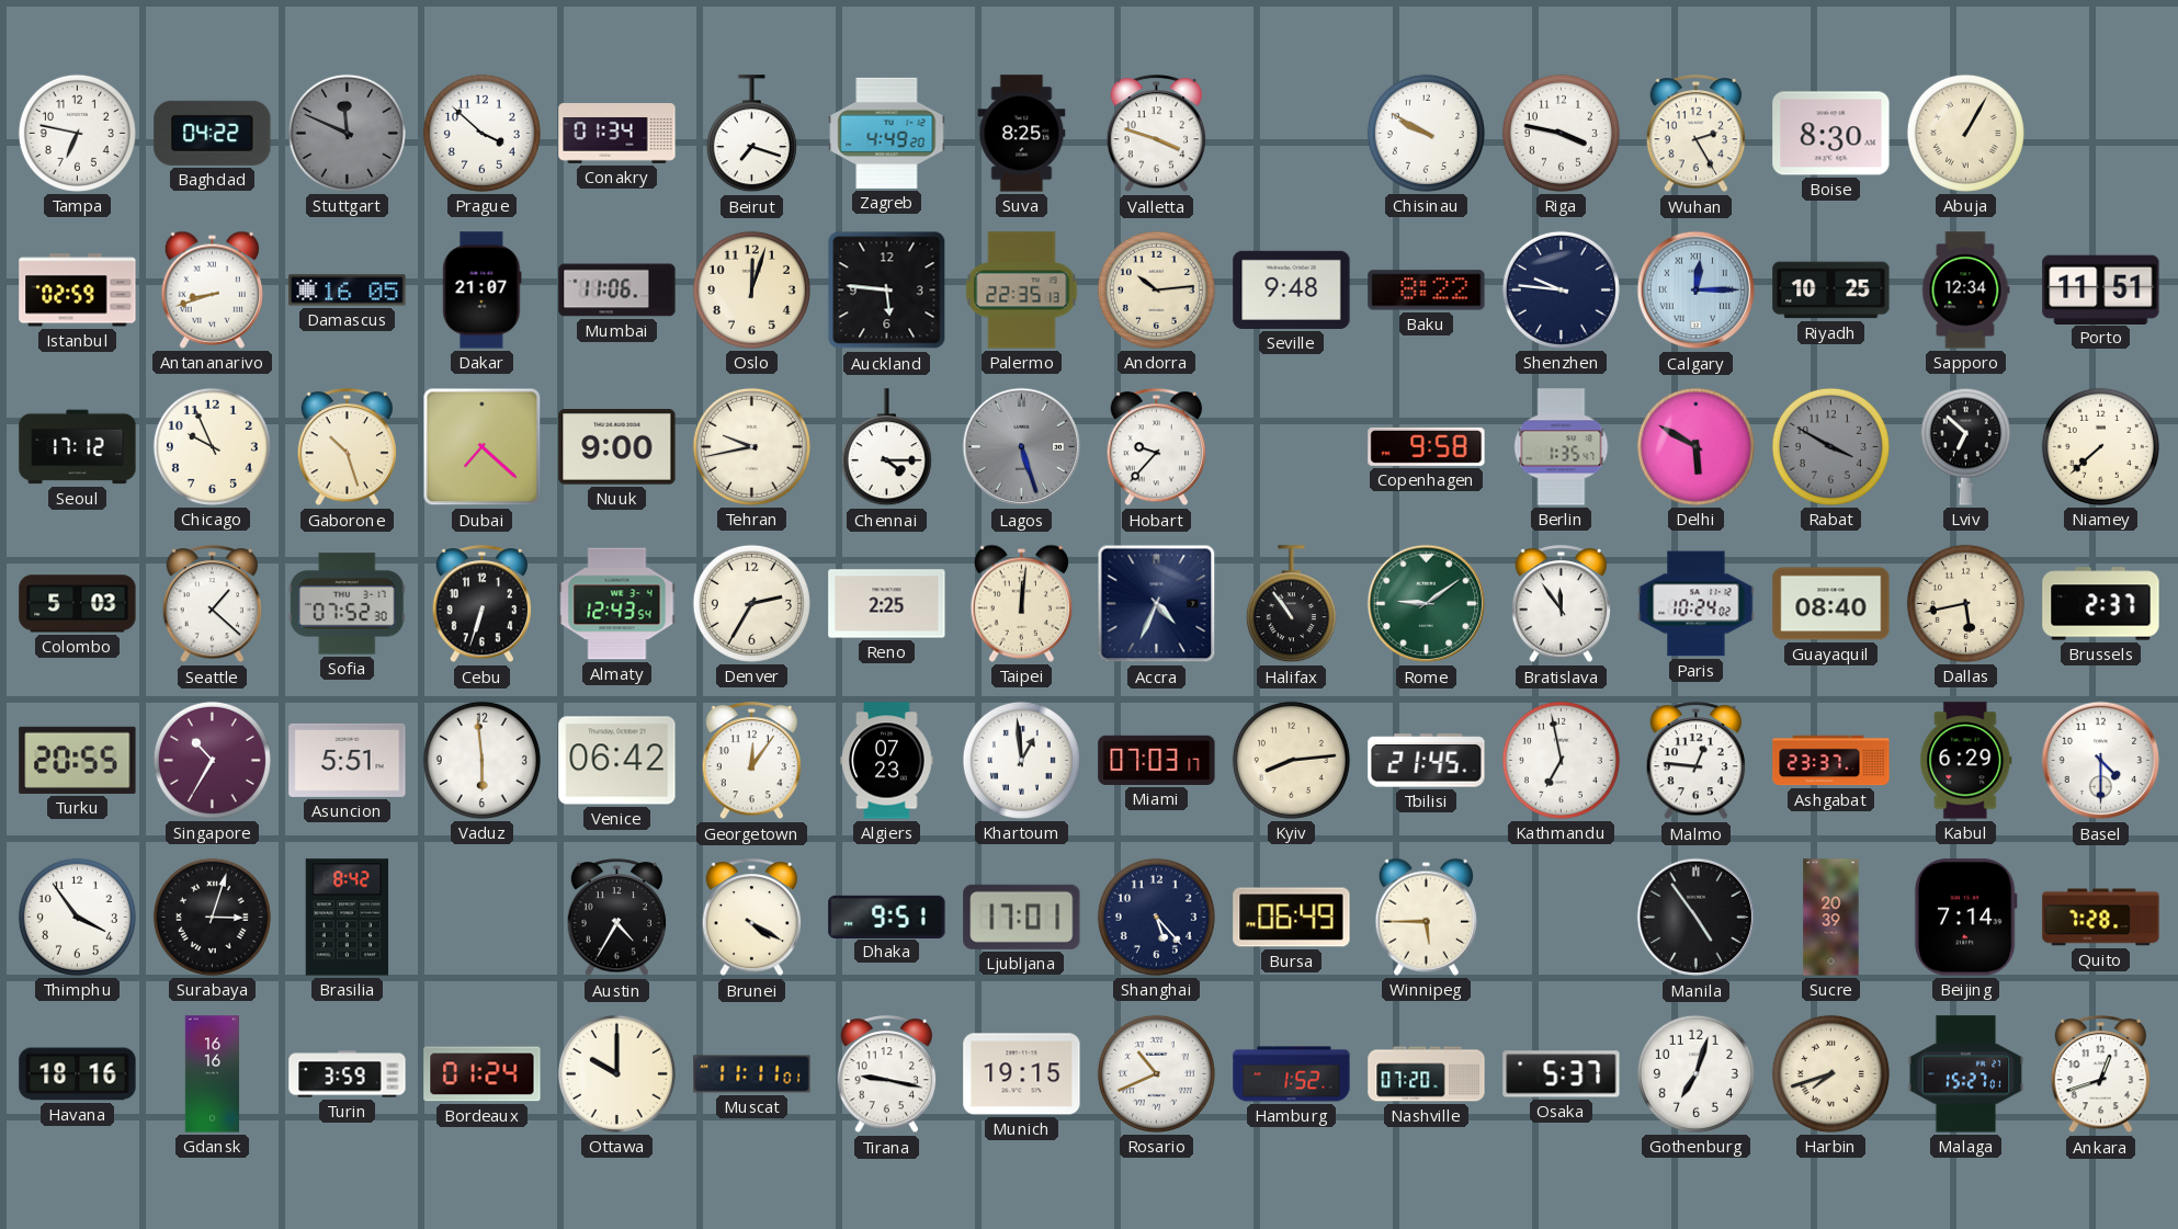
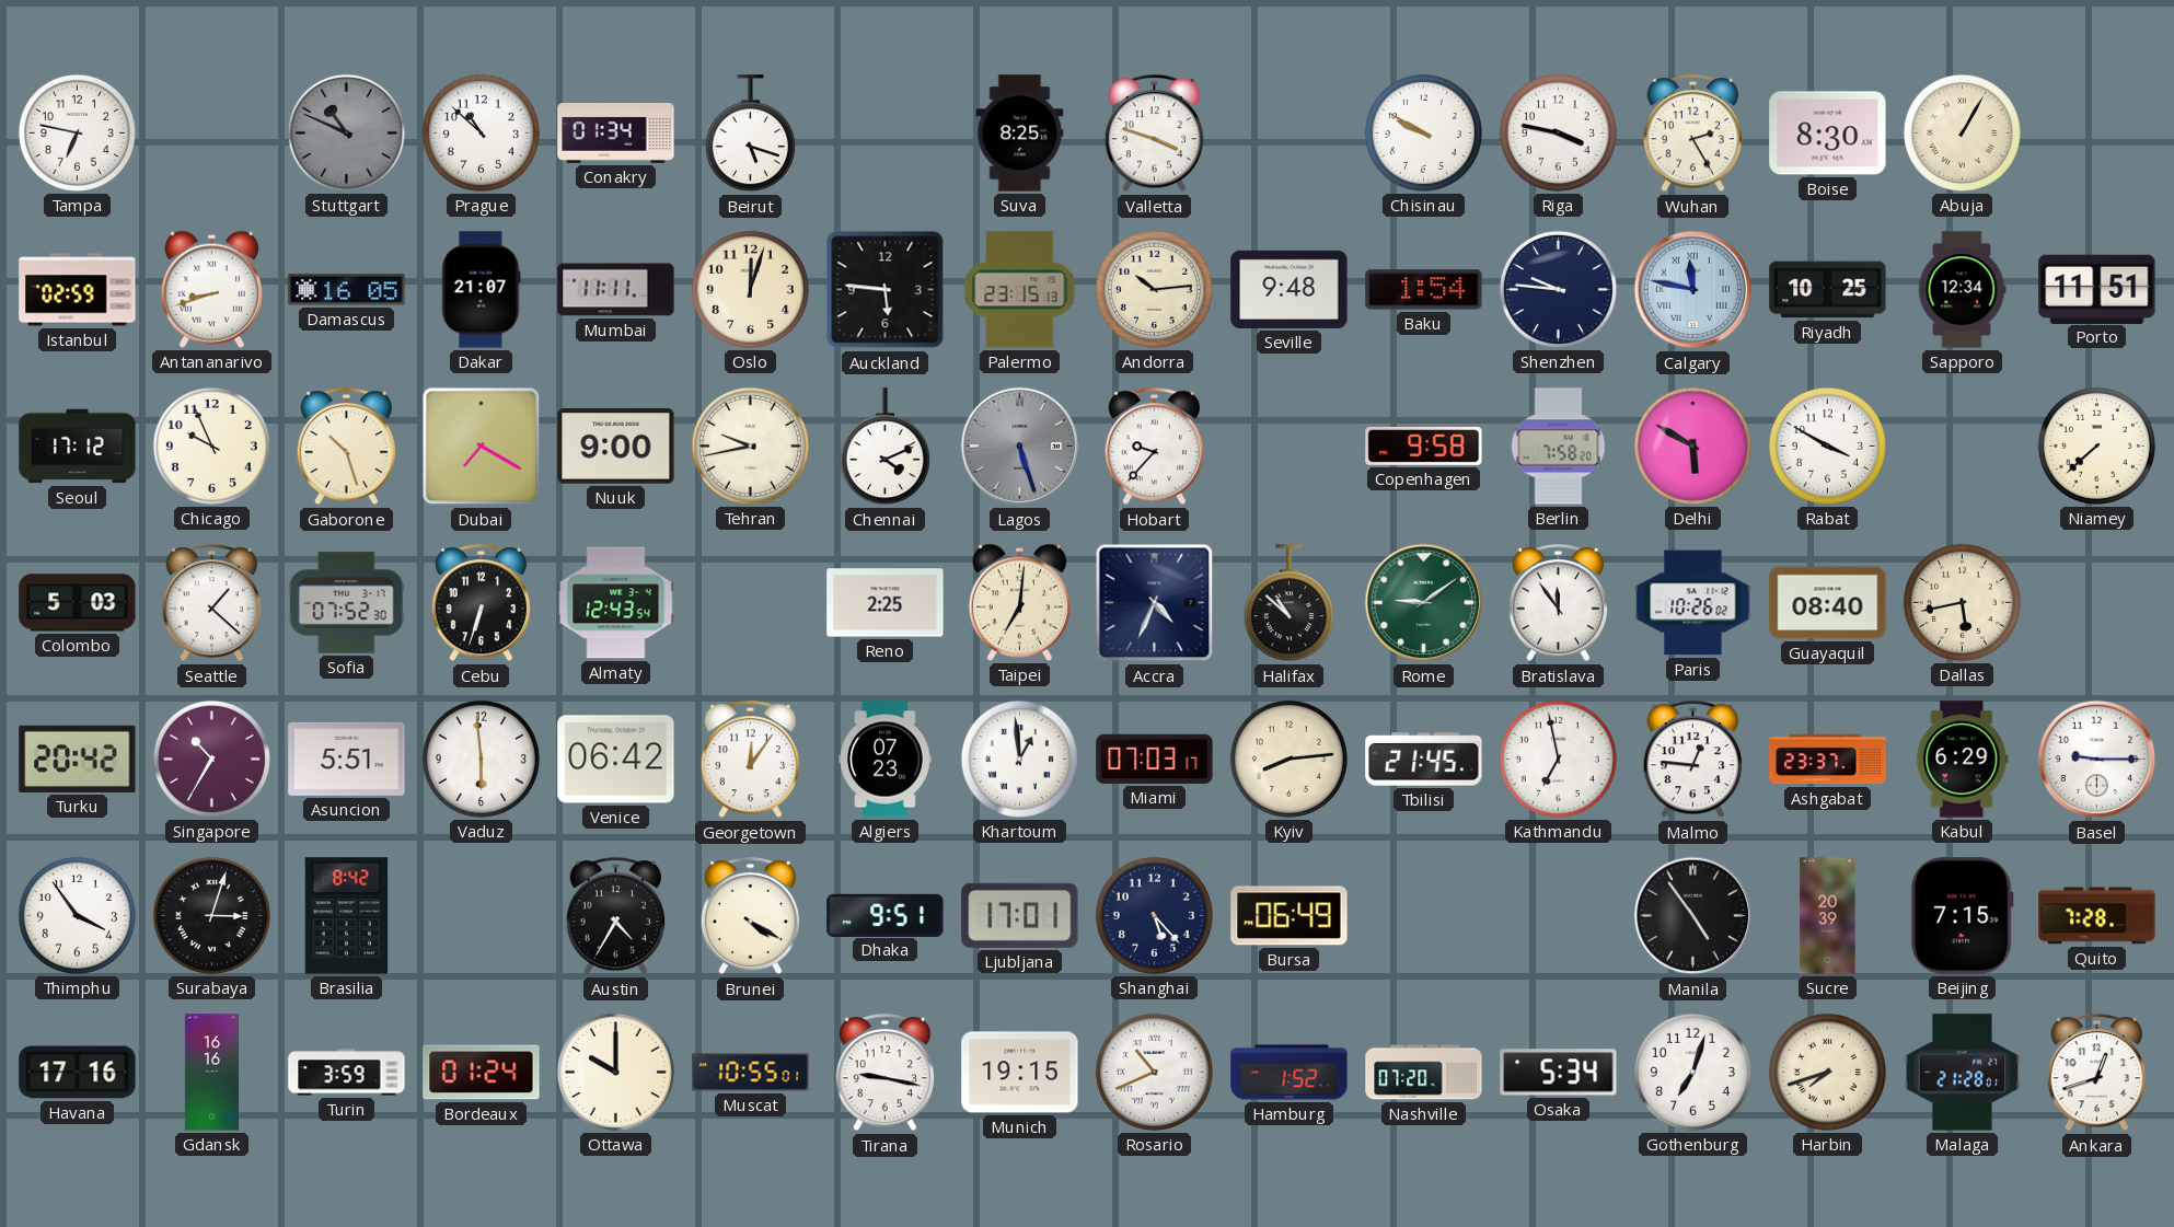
Baghdad: 04:22 -> none
Stuttgart: 11:49 -> 10:49
Prague: 3:52 -> 10:52
Beirut: 7:18 -> 5:18
Zagreb: 4:49 -> none
Mumbai: 11:06 -> 11:11
Palermo: 22:35 -> 23:15
Baku: 8:22 -> 1:54
Calgary: 12:15 -> 11:47
Dubai: 7:22 -> 7:20
Chennai: 4:15 -> 4:11
Berlin: 1:35 -> 7:58
Rabat dial: grey -> white
Lviv: 6:52 -> none
Denver: 2:35 -> none
Taipei: 12:01 -> 7:01
Halifax: 10:54 -> 10:52
Paris: 10:24 -> 10:26
Brussels: 2:37 -> none
Turku: 20:55 -> 20:42
Basel: 4:30 -> 9:15
Winnipeg: 5:45 -> none
Beijing: 7:14 -> 7:15
Havana: 18:16 -> 17:16
Muscat: 11:11 -> 10:55
Osaka: 5:37 -> 5:34
Malaga: 15:27 -> 21:28
